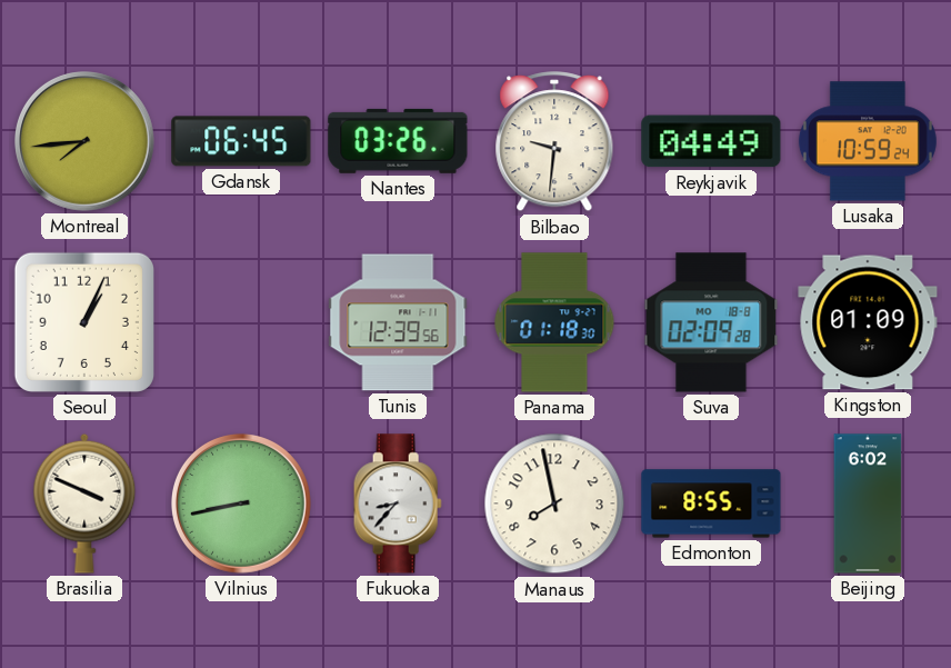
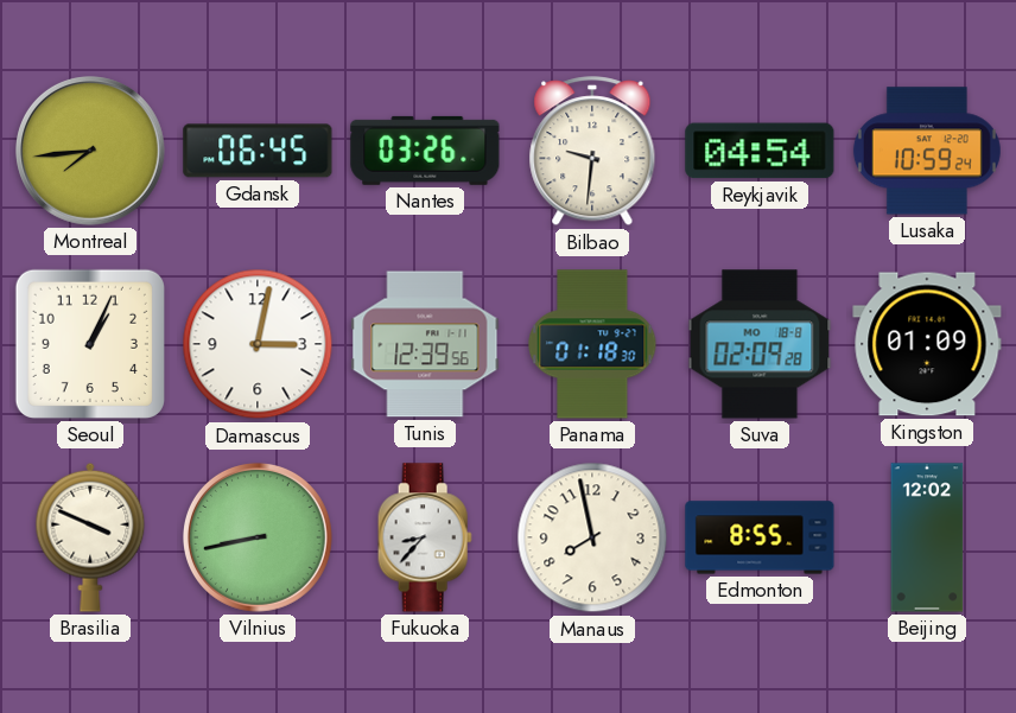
Reykjavik: 04:49 -> 04:54
Damascus: none -> 3:02
Beijing: 6:02 -> 12:02
